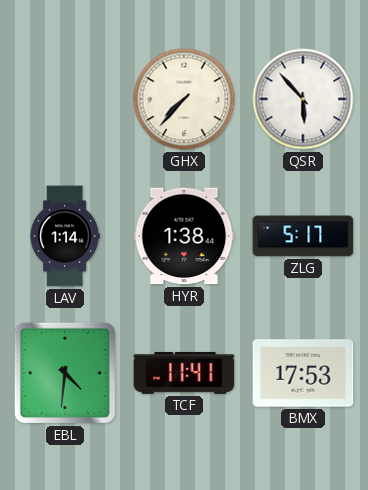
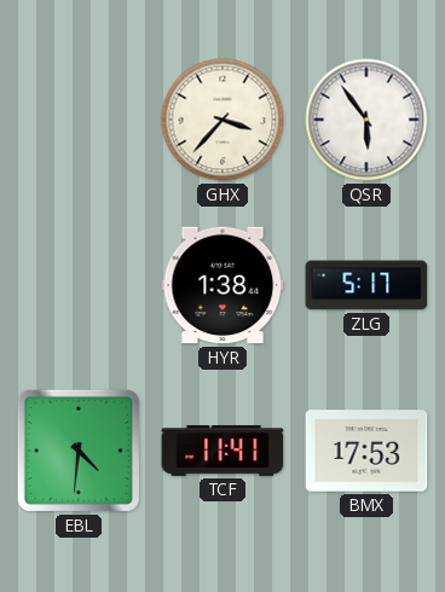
GHX: 7:37 -> 3:37
QSR: 5:53 -> 5:54
LAV: 1:14 -> none
